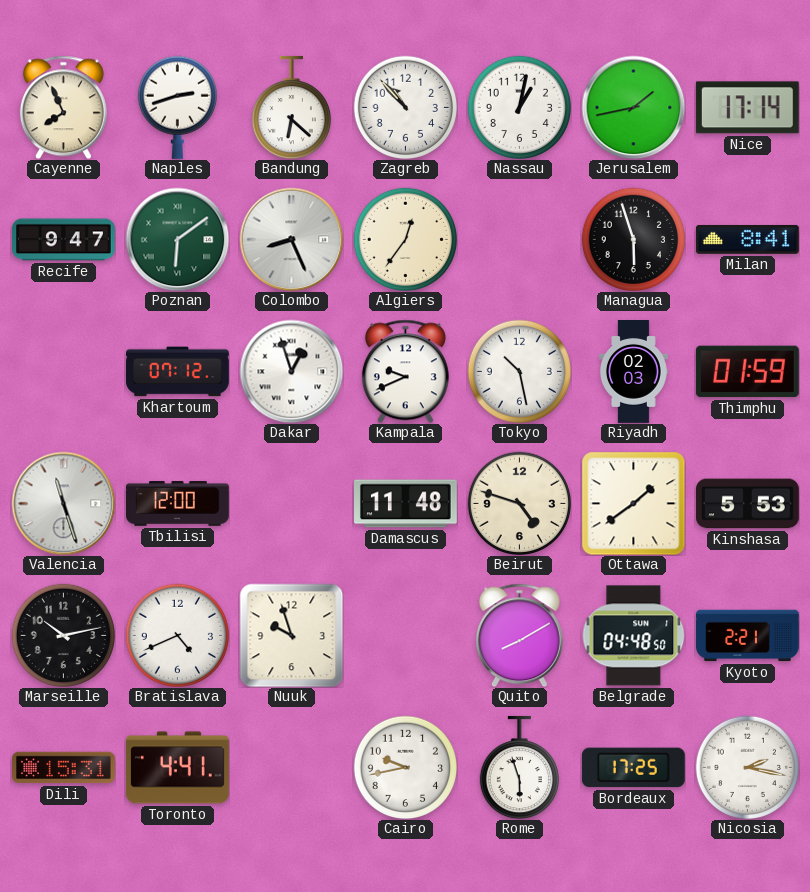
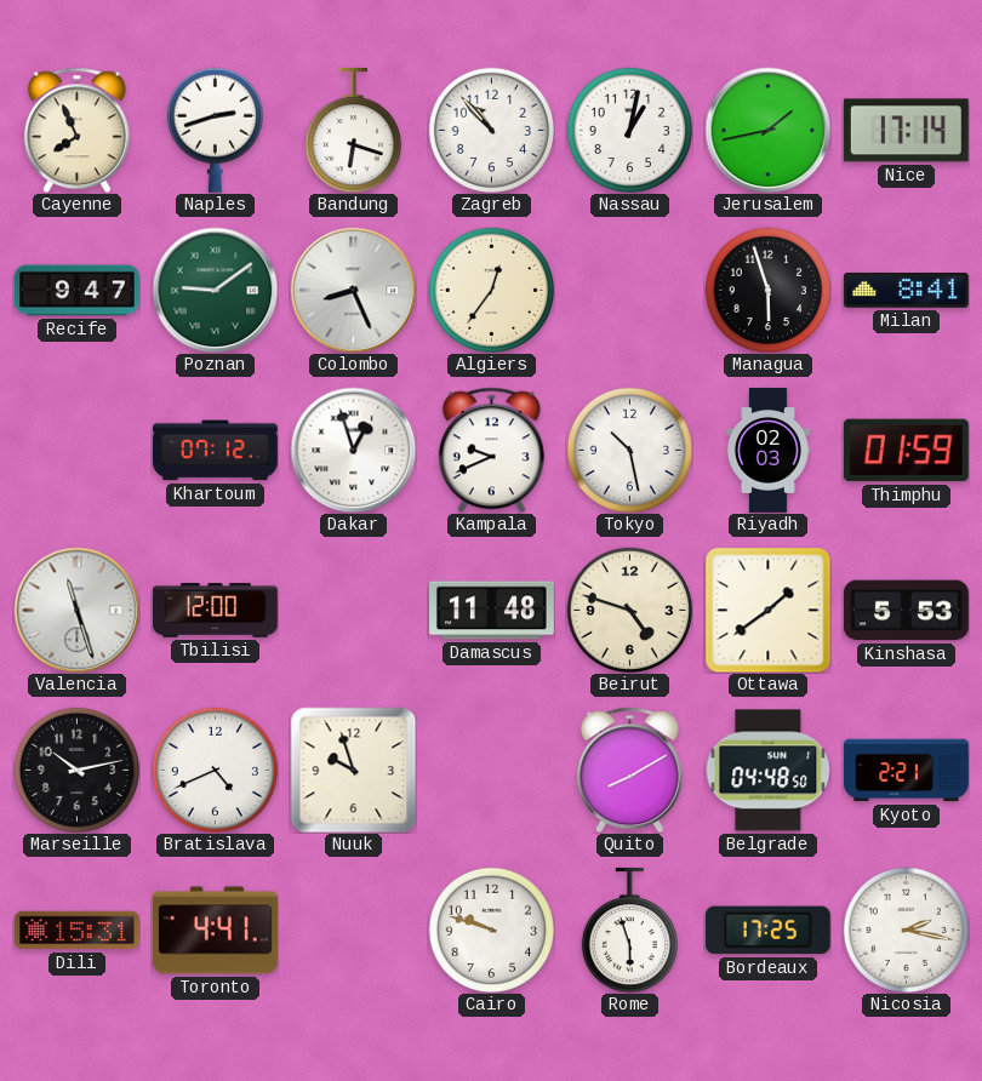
Bandung: 6:22 -> 6:18
Poznan: 6:09 -> 9:09
Cairo: 9:43 -> 9:48
